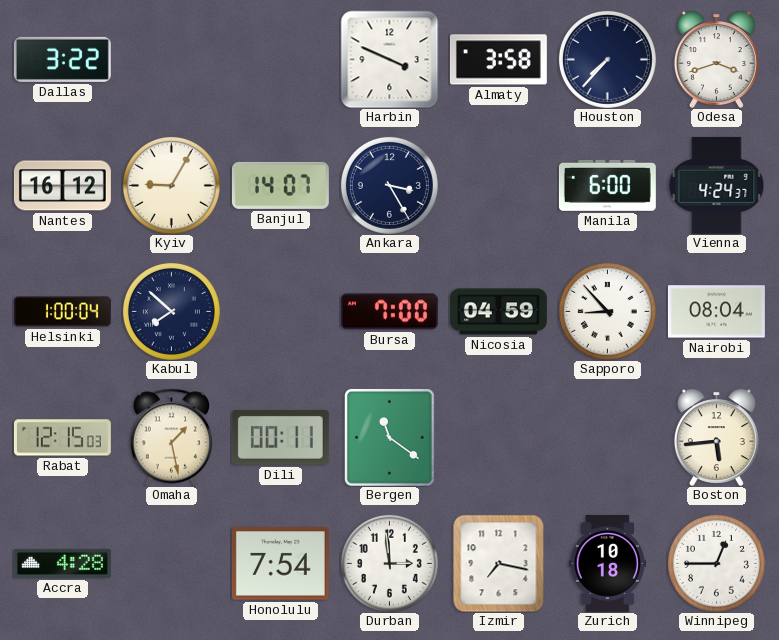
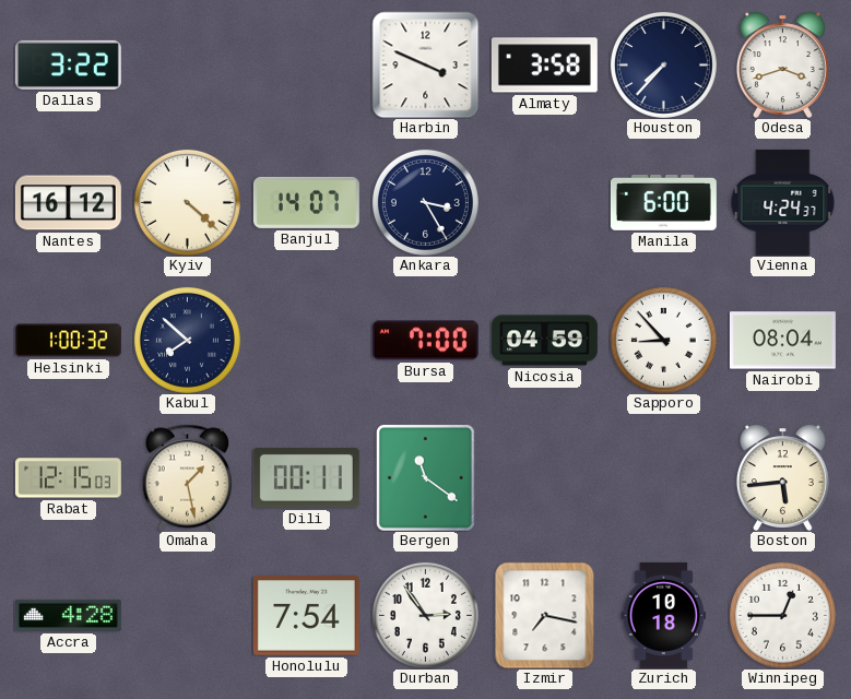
Kyiv: 9:05 -> 4:22
Helsinki: 1:00:04 -> 1:00:32
Durban: 2:59 -> 2:54
